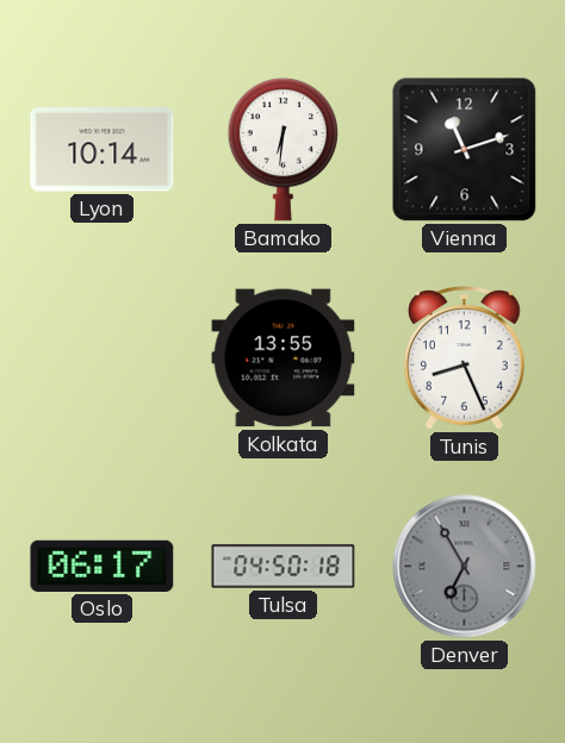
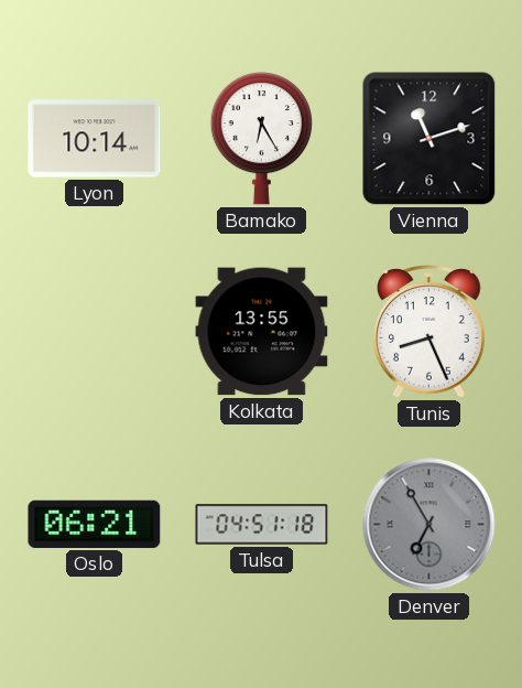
Bamako: 6:31 -> 6:25
Oslo: 06:17 -> 06:21
Tulsa: 04:50 -> 04:51
